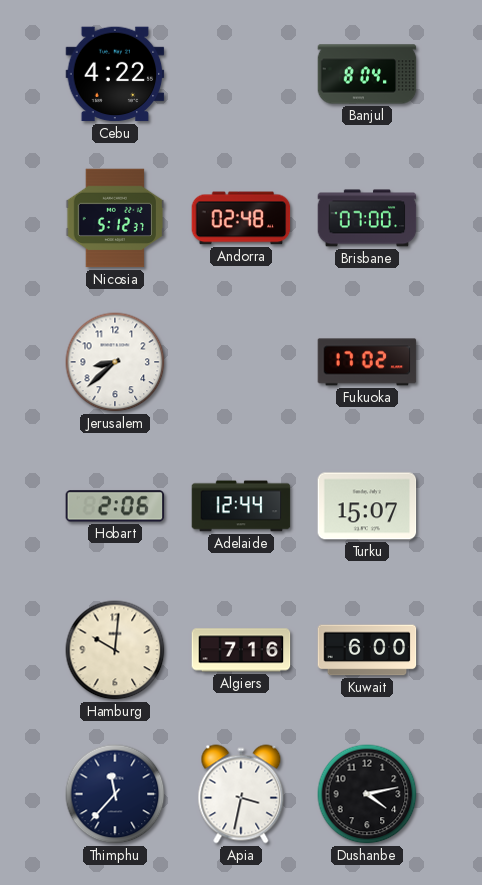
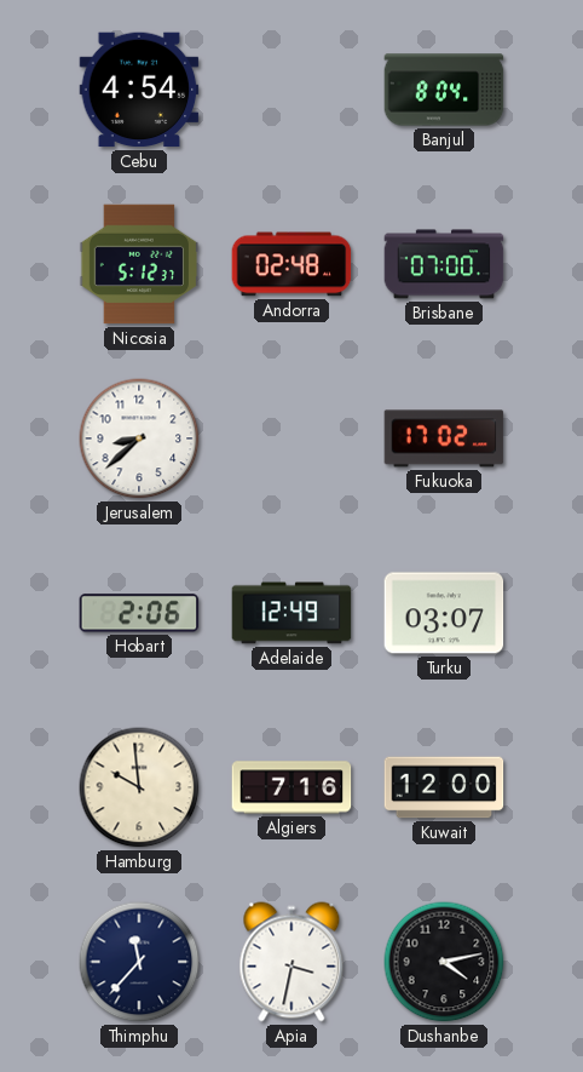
Cebu: 4:22 -> 4:54
Adelaide: 12:44 -> 12:49
Turku: 15:07 -> 03:07
Hamburg: 10:01 -> 9:59
Kuwait: 6:00 -> 12:00
